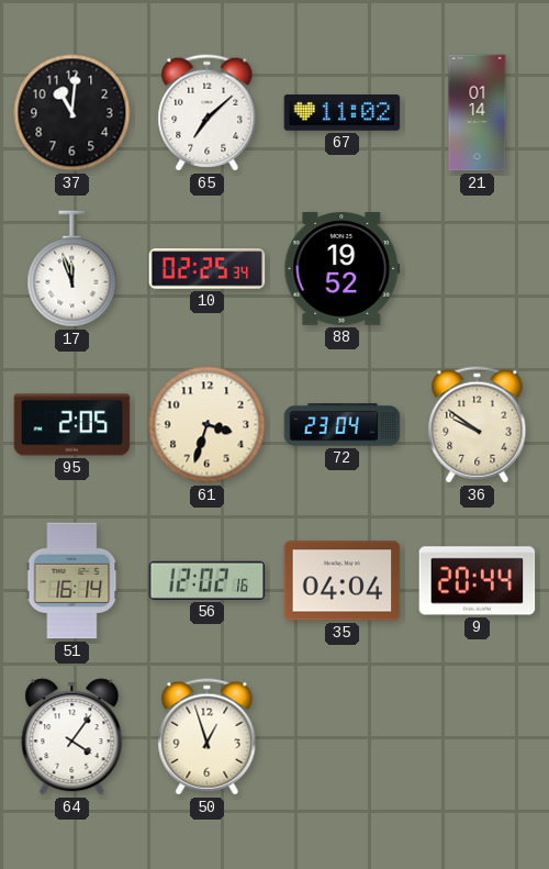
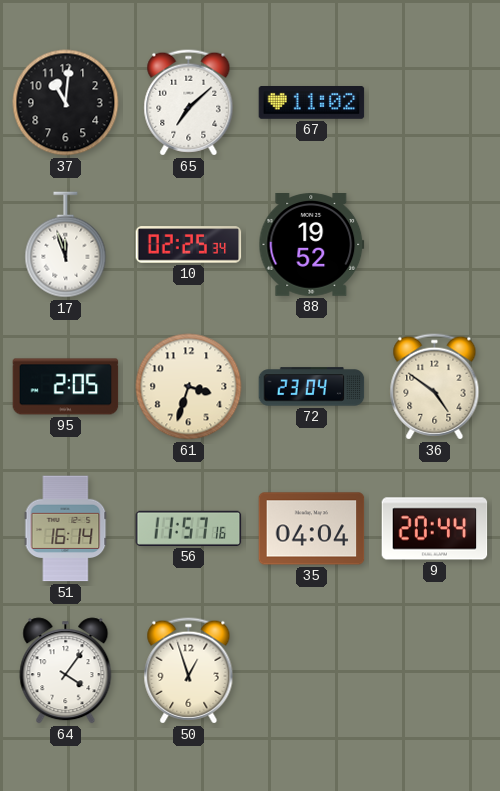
21: 01:14 -> none
36: 9:51 -> 4:51
56: 12:02 -> 11:57
